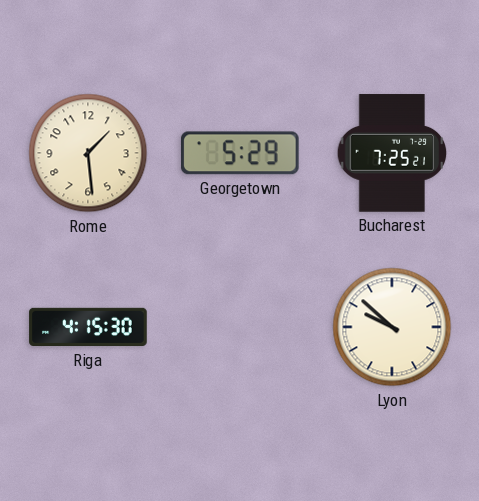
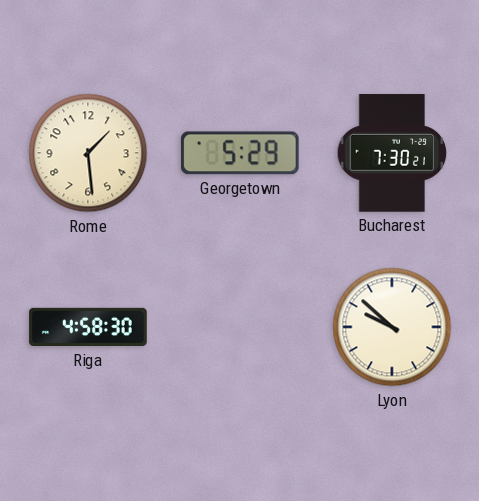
Bucharest: 7:25 -> 7:30
Riga: 4:15 -> 4:58
